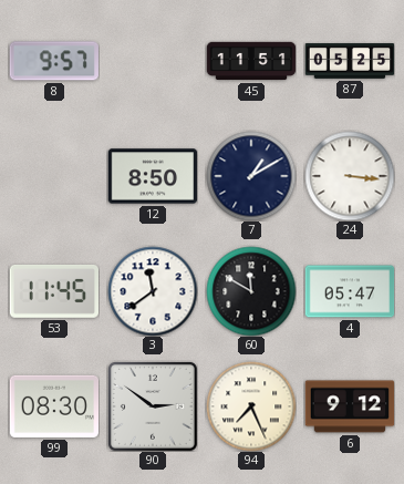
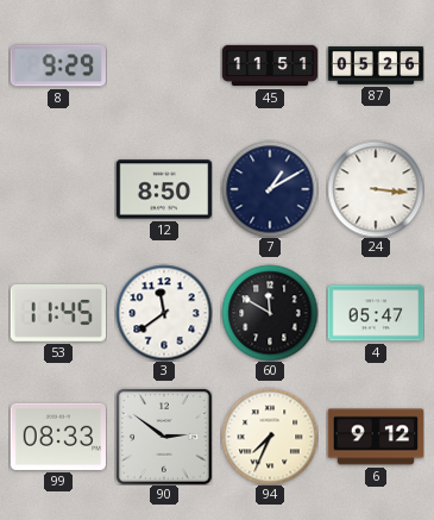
8: 9:57 -> 9:29
87: 05:25 -> 05:26
99: 08:30 -> 08:33
94: 7:26 -> 7:34
